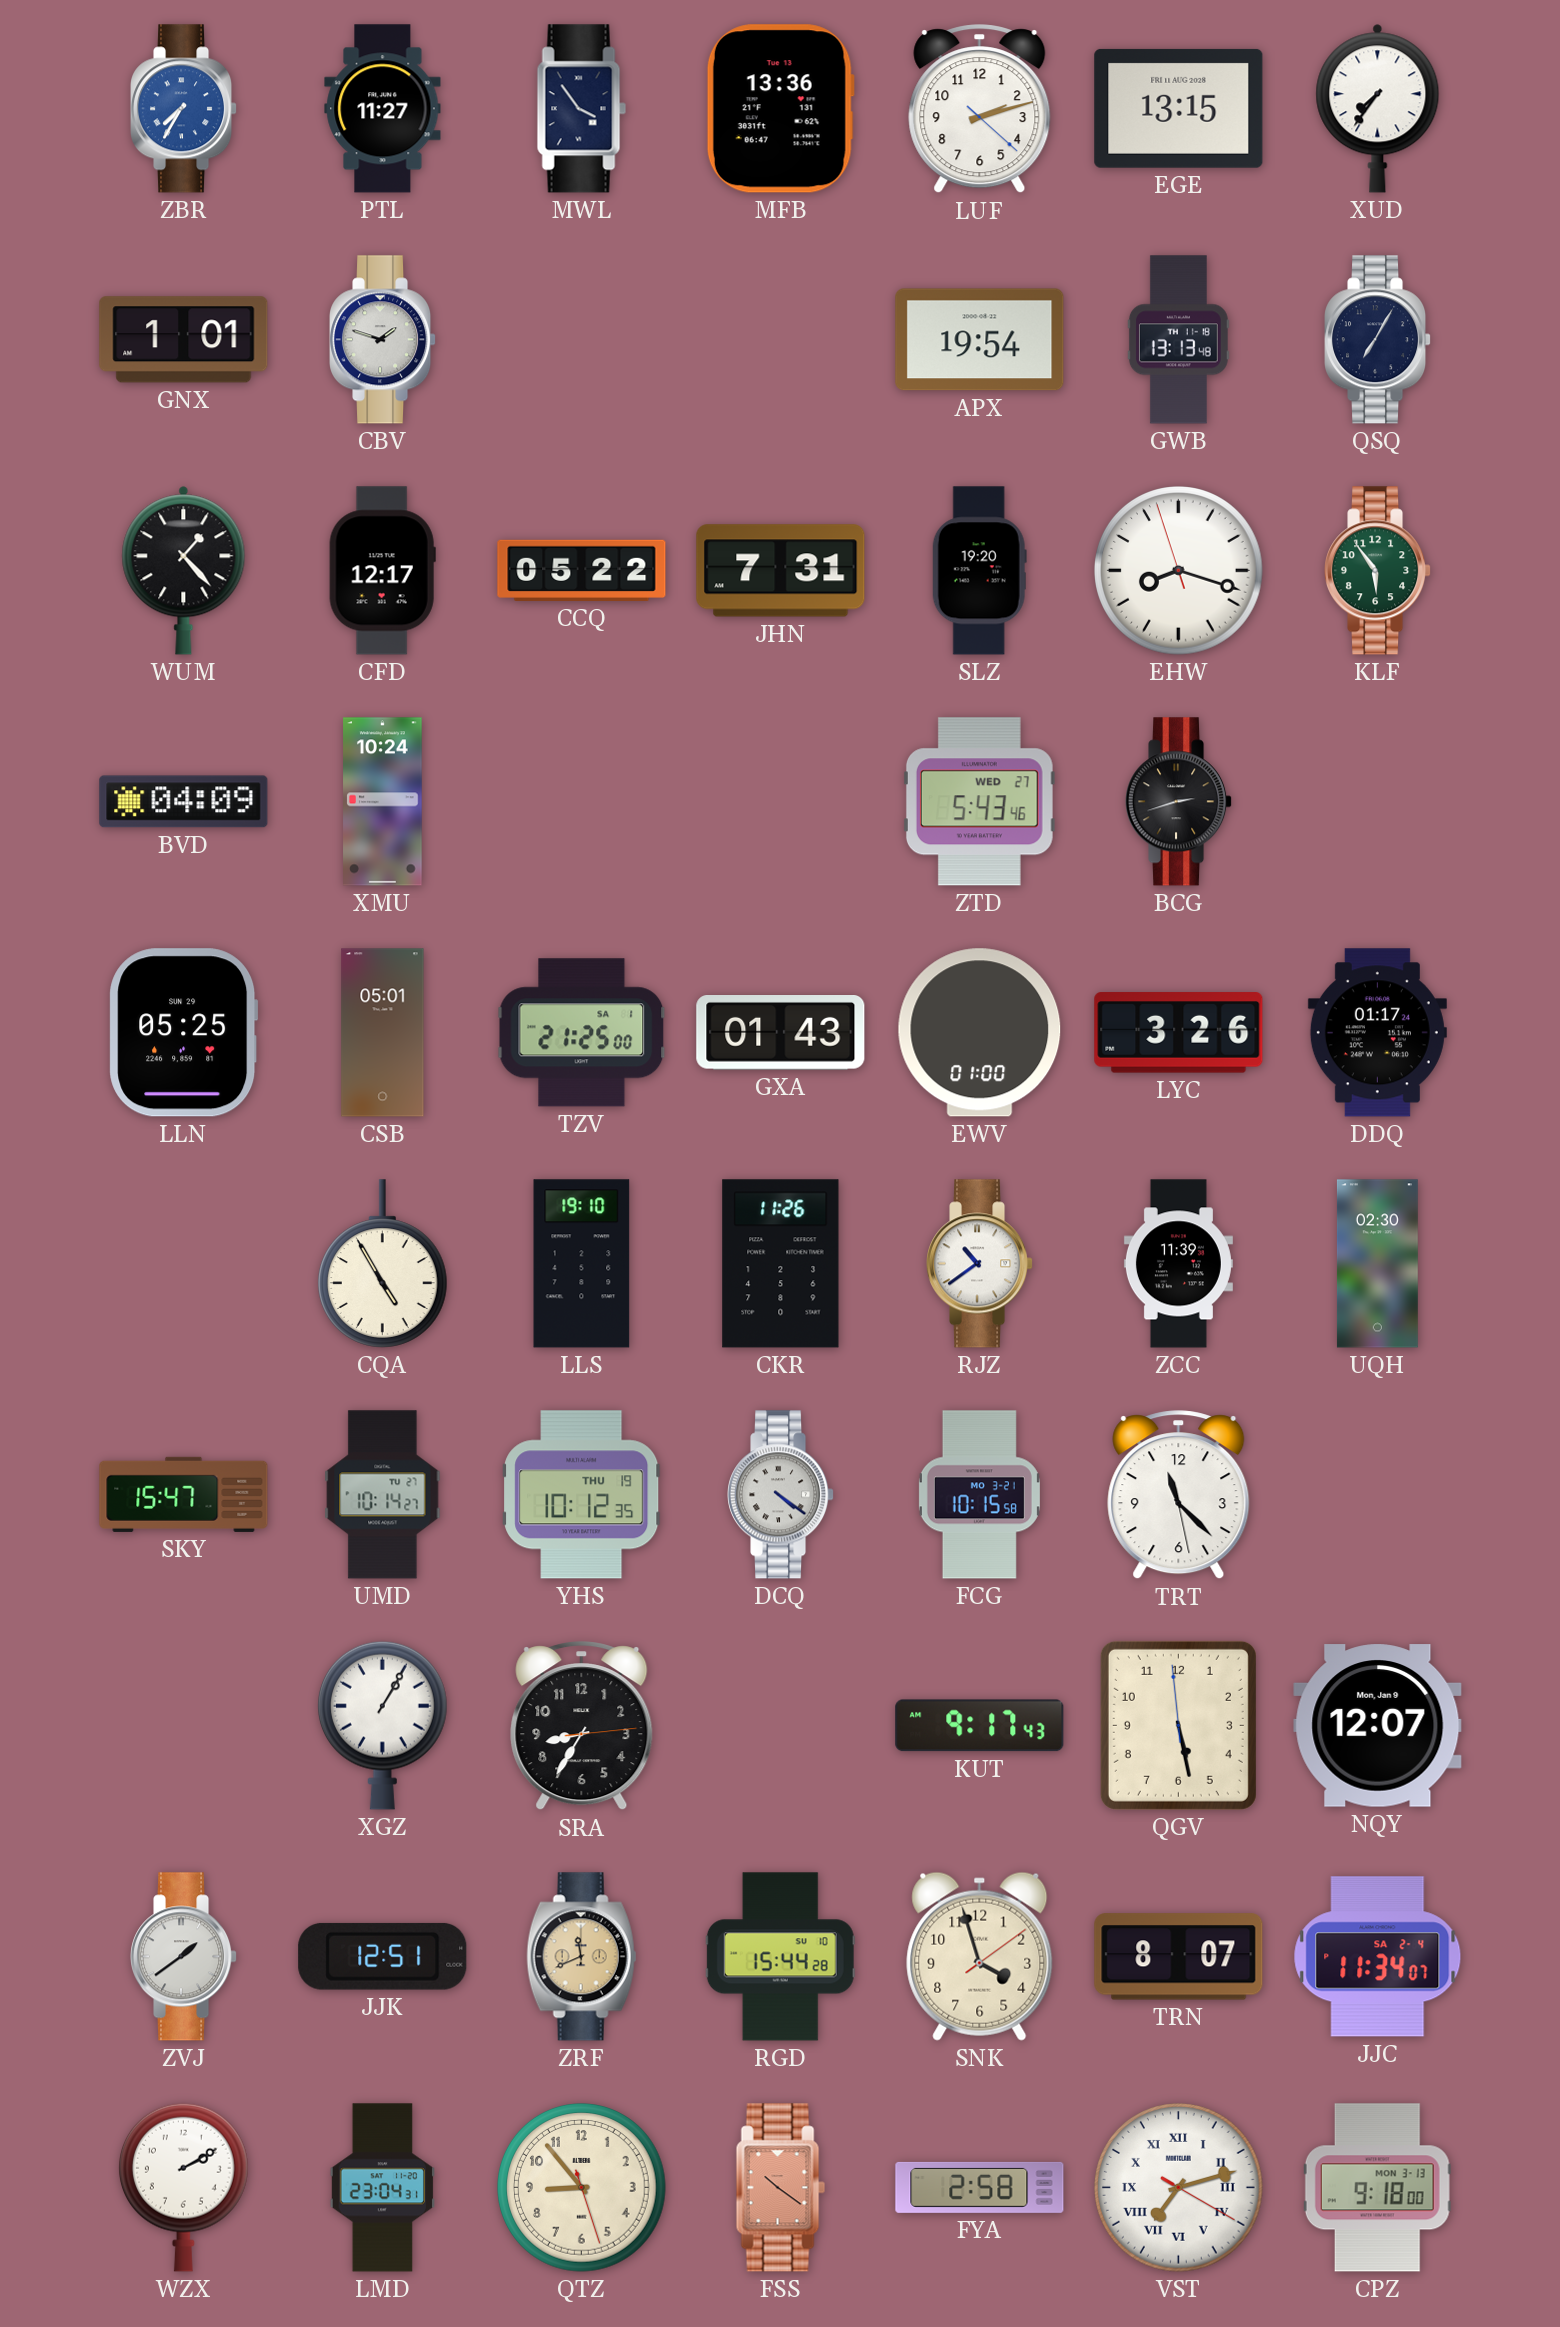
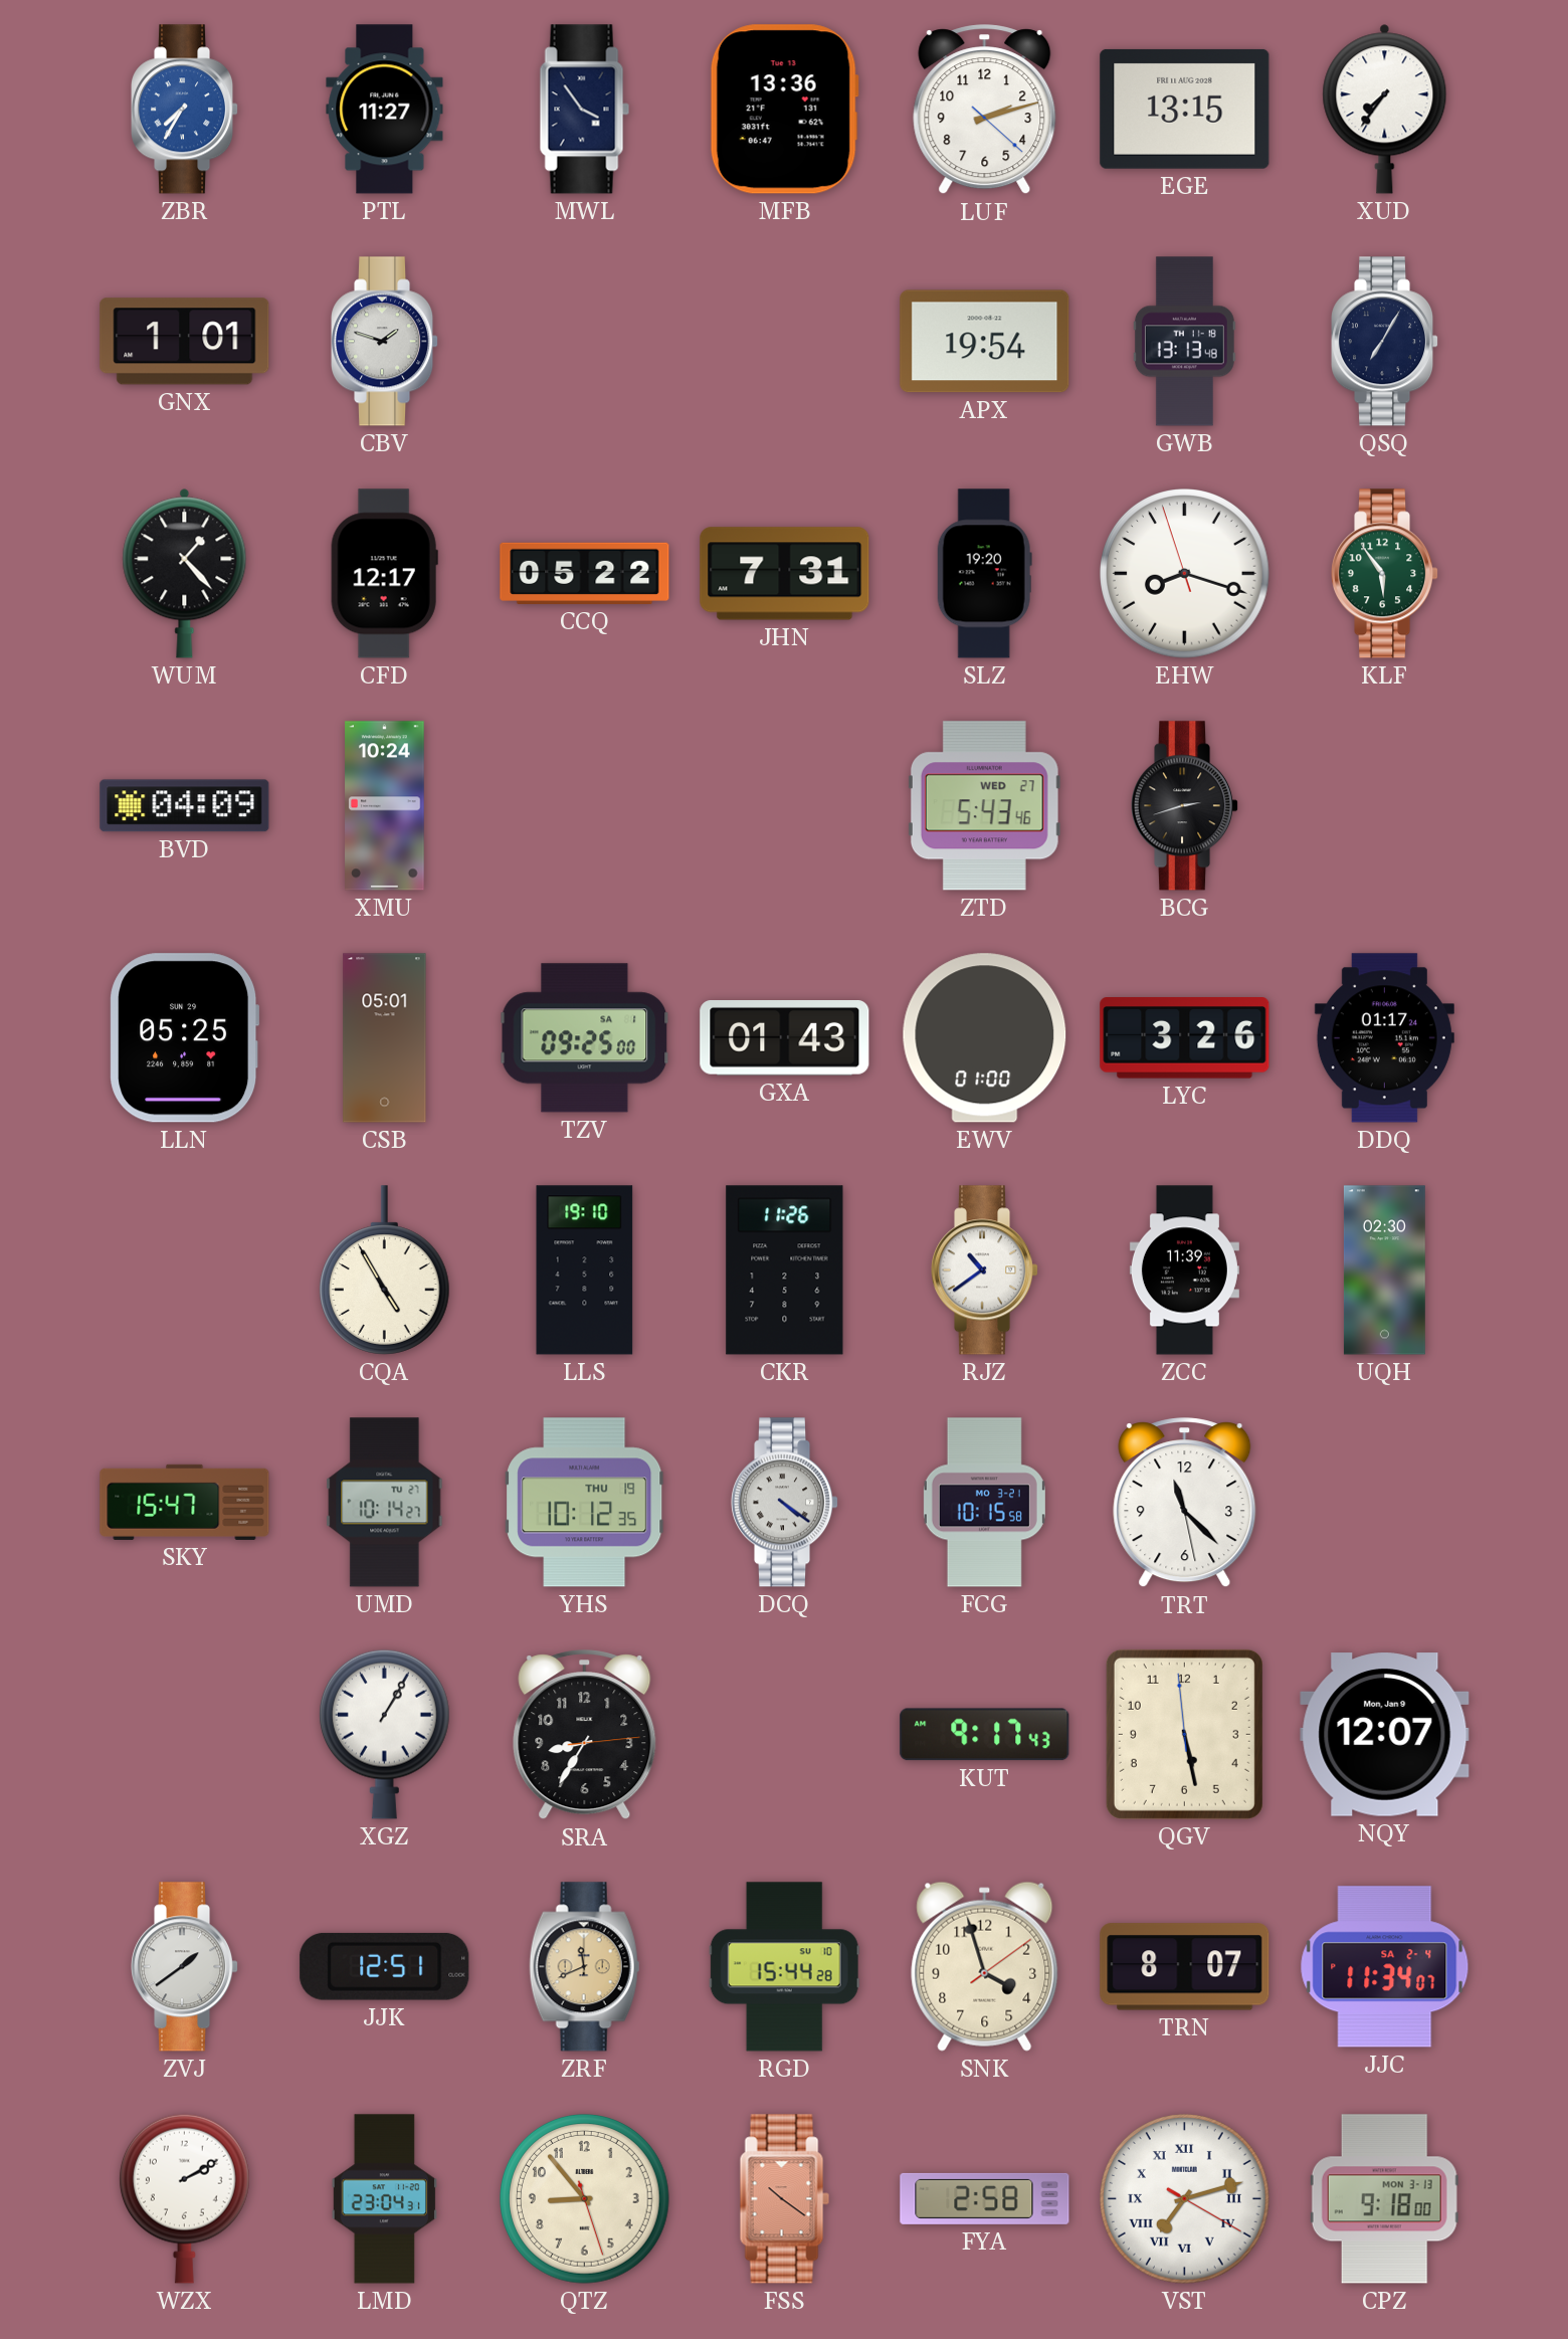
TZV: 21:25 -> 09:25
